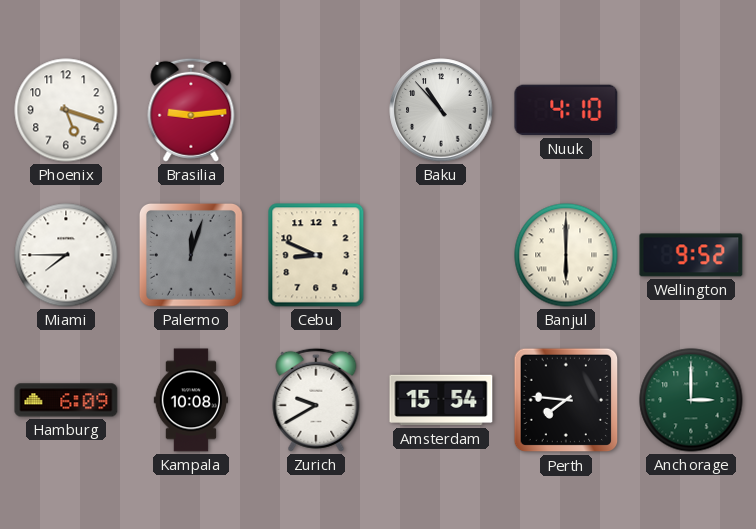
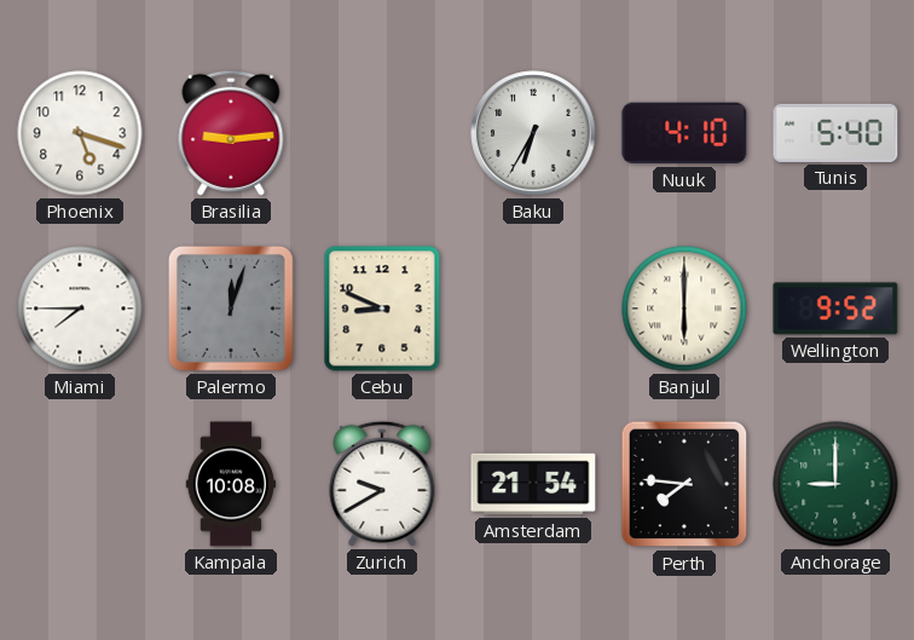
Baku: 10:53 -> 6:35
Tunis: none -> 5:40
Hamburg: 6:09 -> none
Amsterdam: 15:54 -> 21:54
Anchorage: 3:00 -> 9:00
